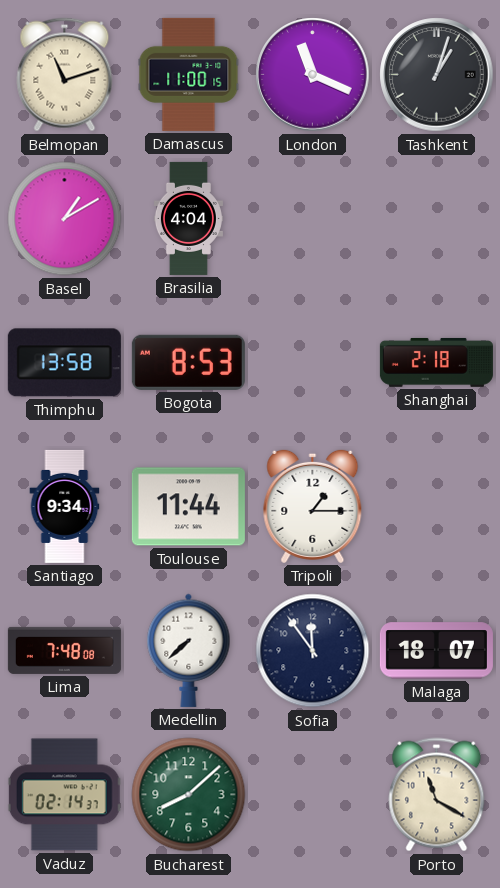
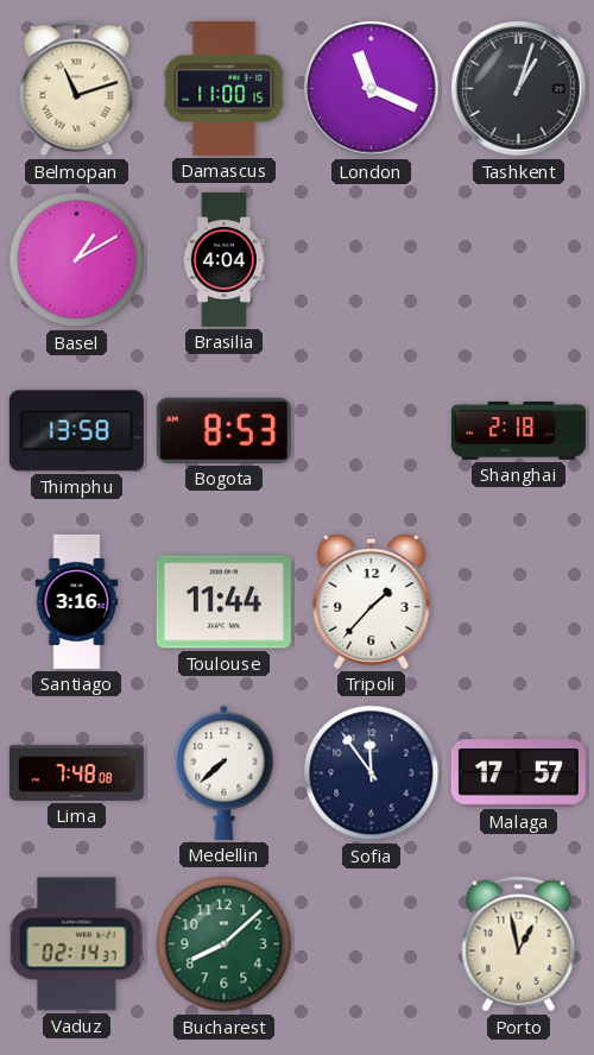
Santiago: 9:34 -> 3:16
Tripoli: 1:15 -> 1:37
Malaga: 18:07 -> 17:57
Porto: 11:20 -> 12:58
